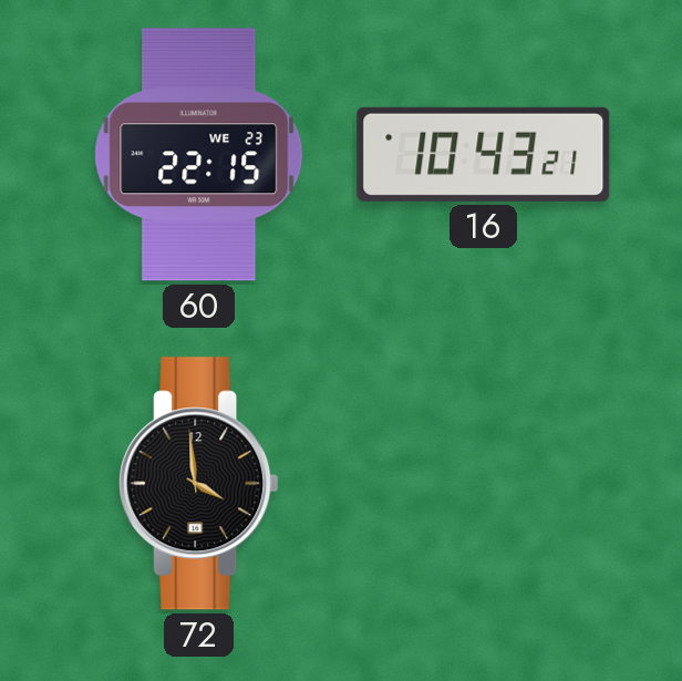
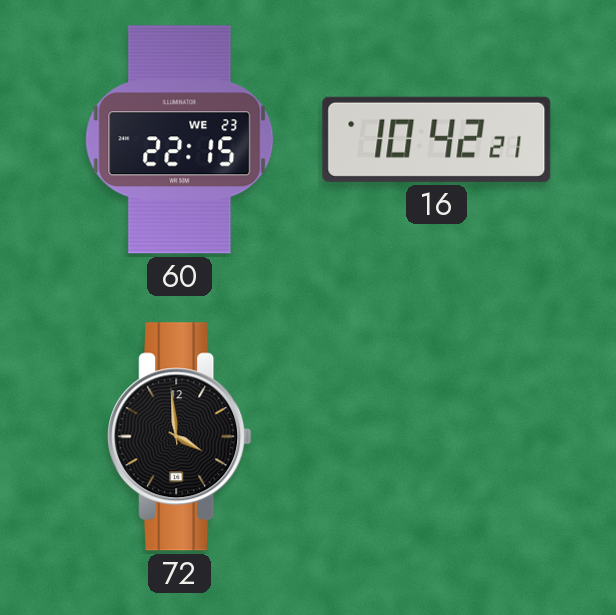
16: 10:43 -> 10:42
